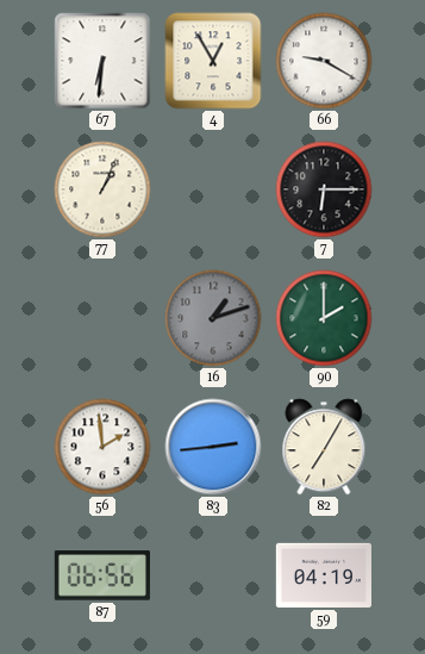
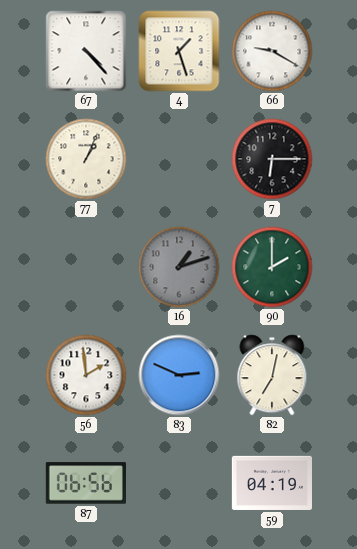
67: 6:31 -> 4:23
4: 12:55 -> 1:27
83: 2:44 -> 2:49
82: 7:05 -> 7:02
